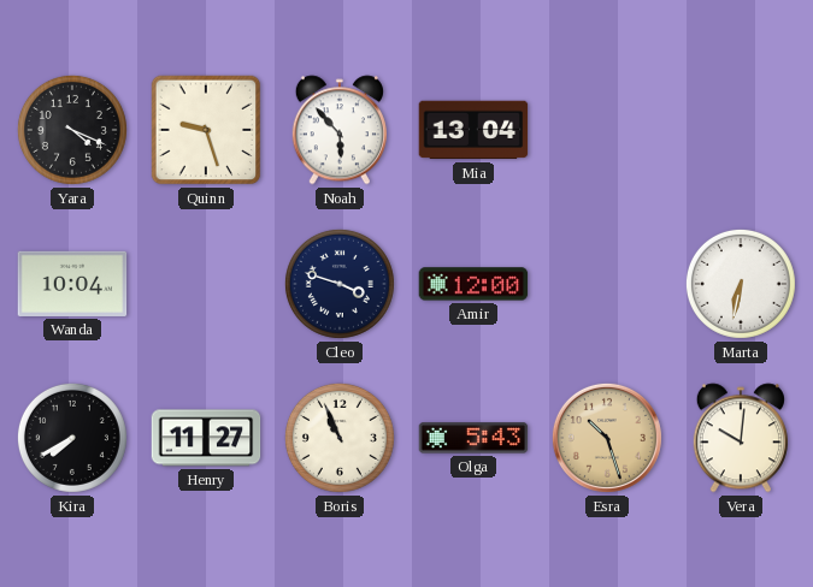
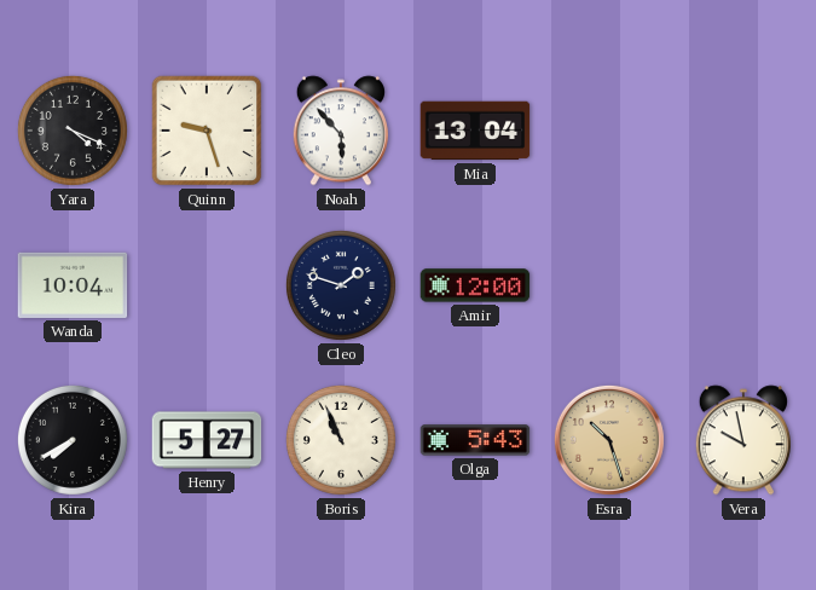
Cleo: 3:48 -> 1:48
Marta: 6:32 -> none
Henry: 11:27 -> 5:27
Vera: 10:01 -> 9:58
